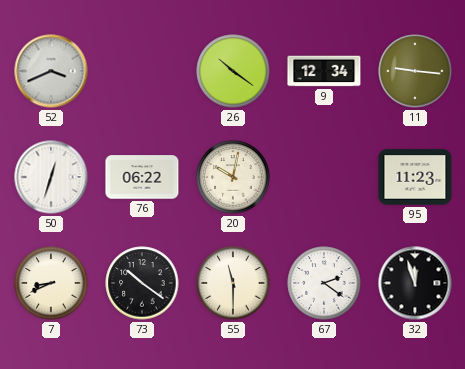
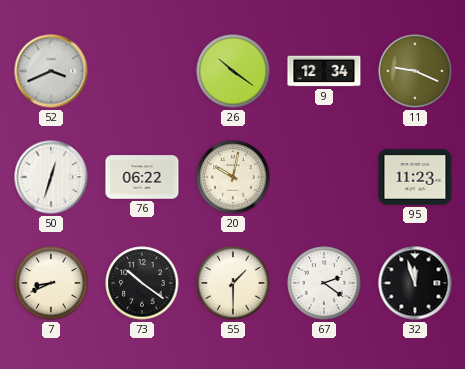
11: 9:16 -> 9:19
55: 11:30 -> 1:30
